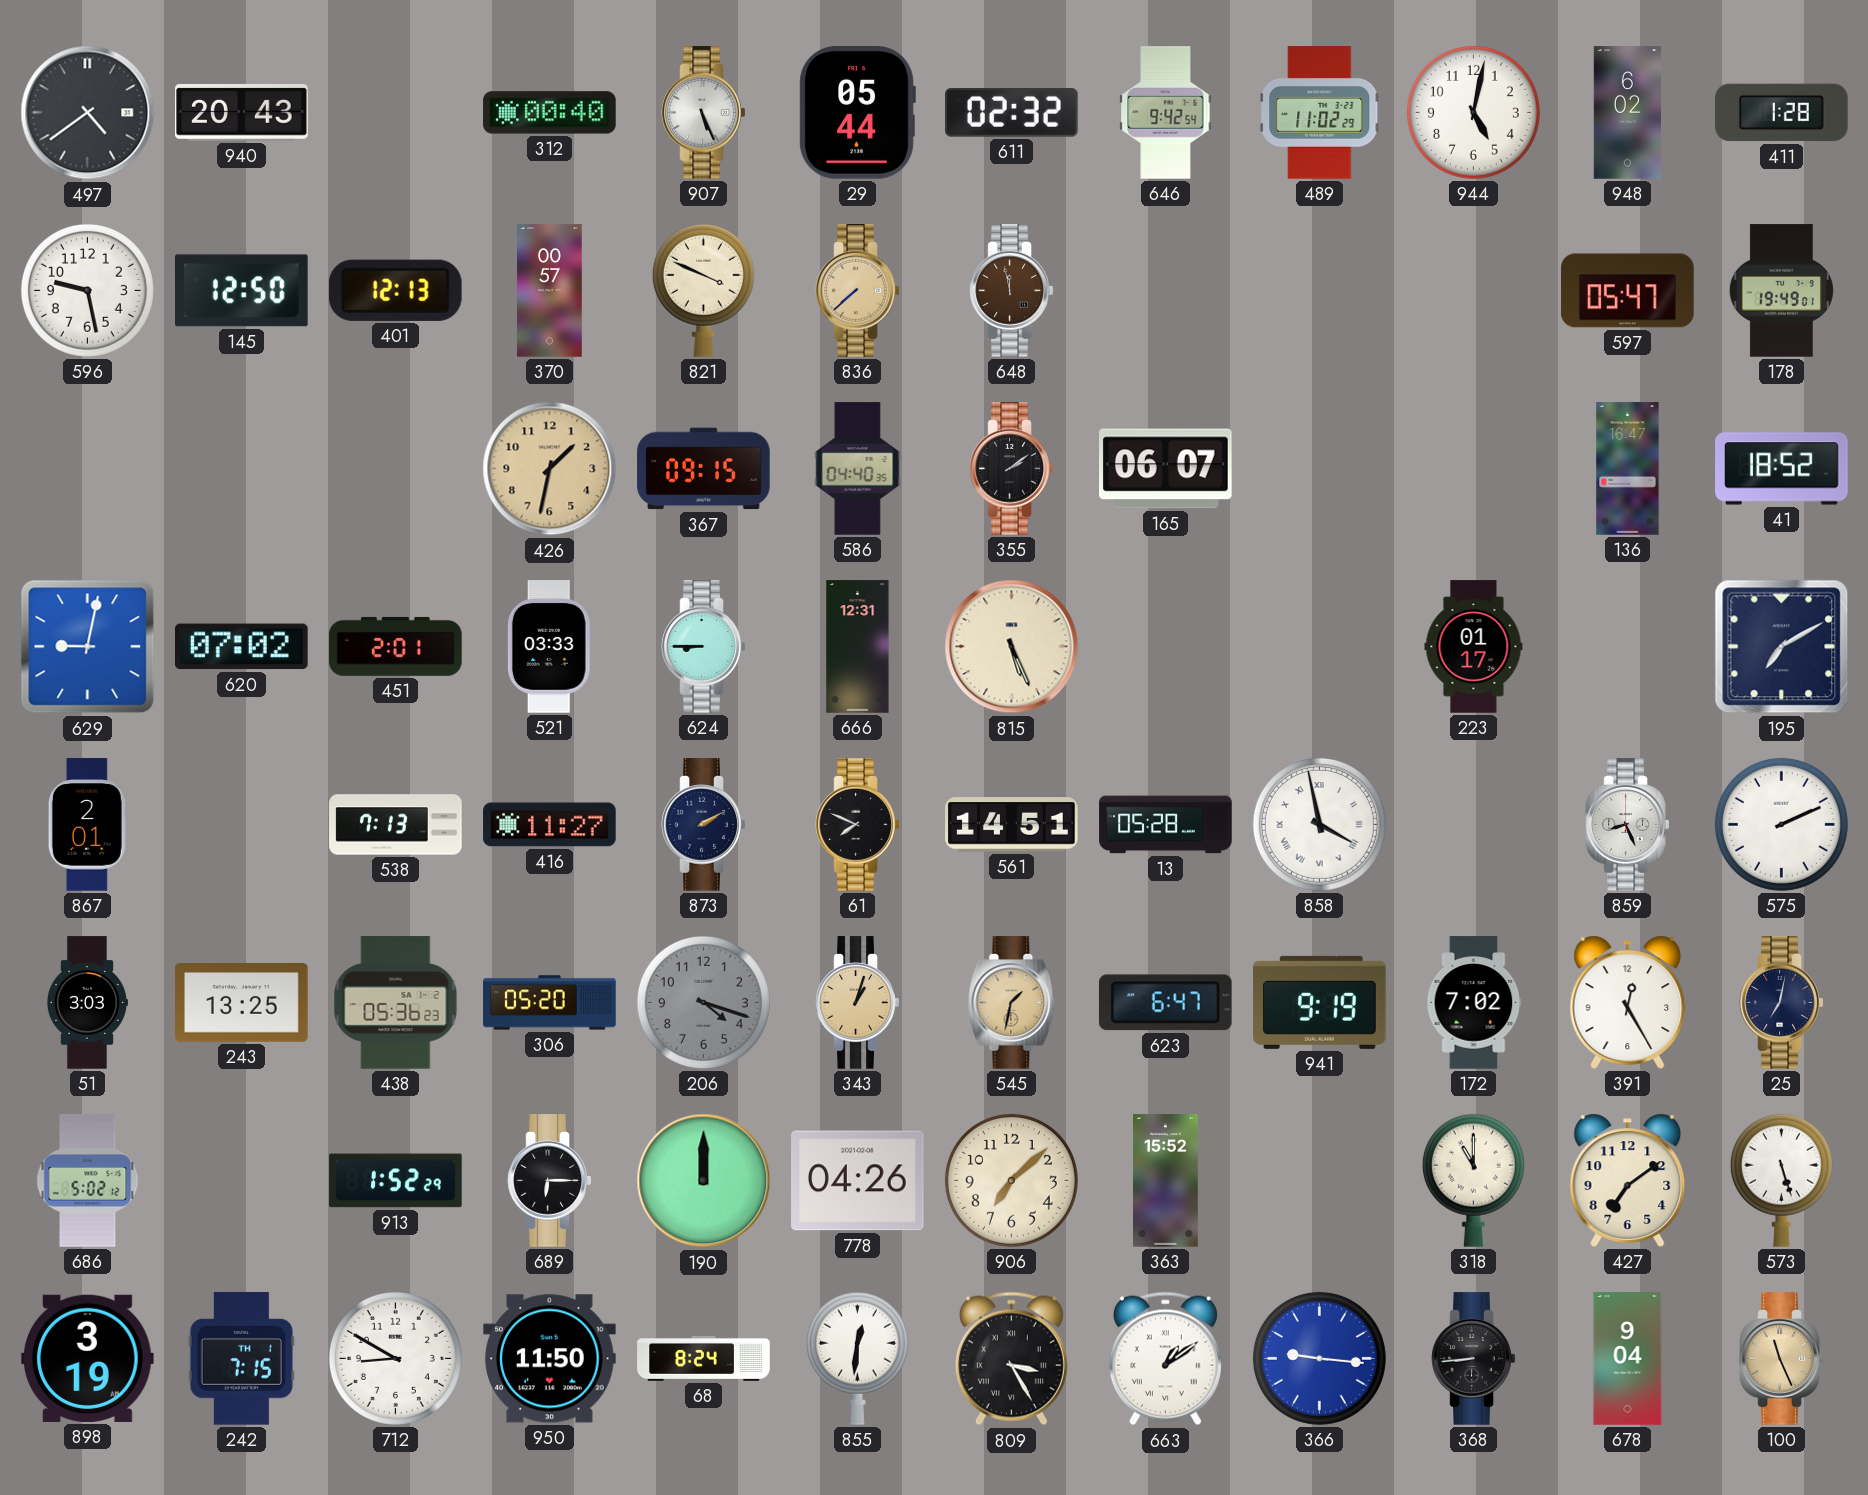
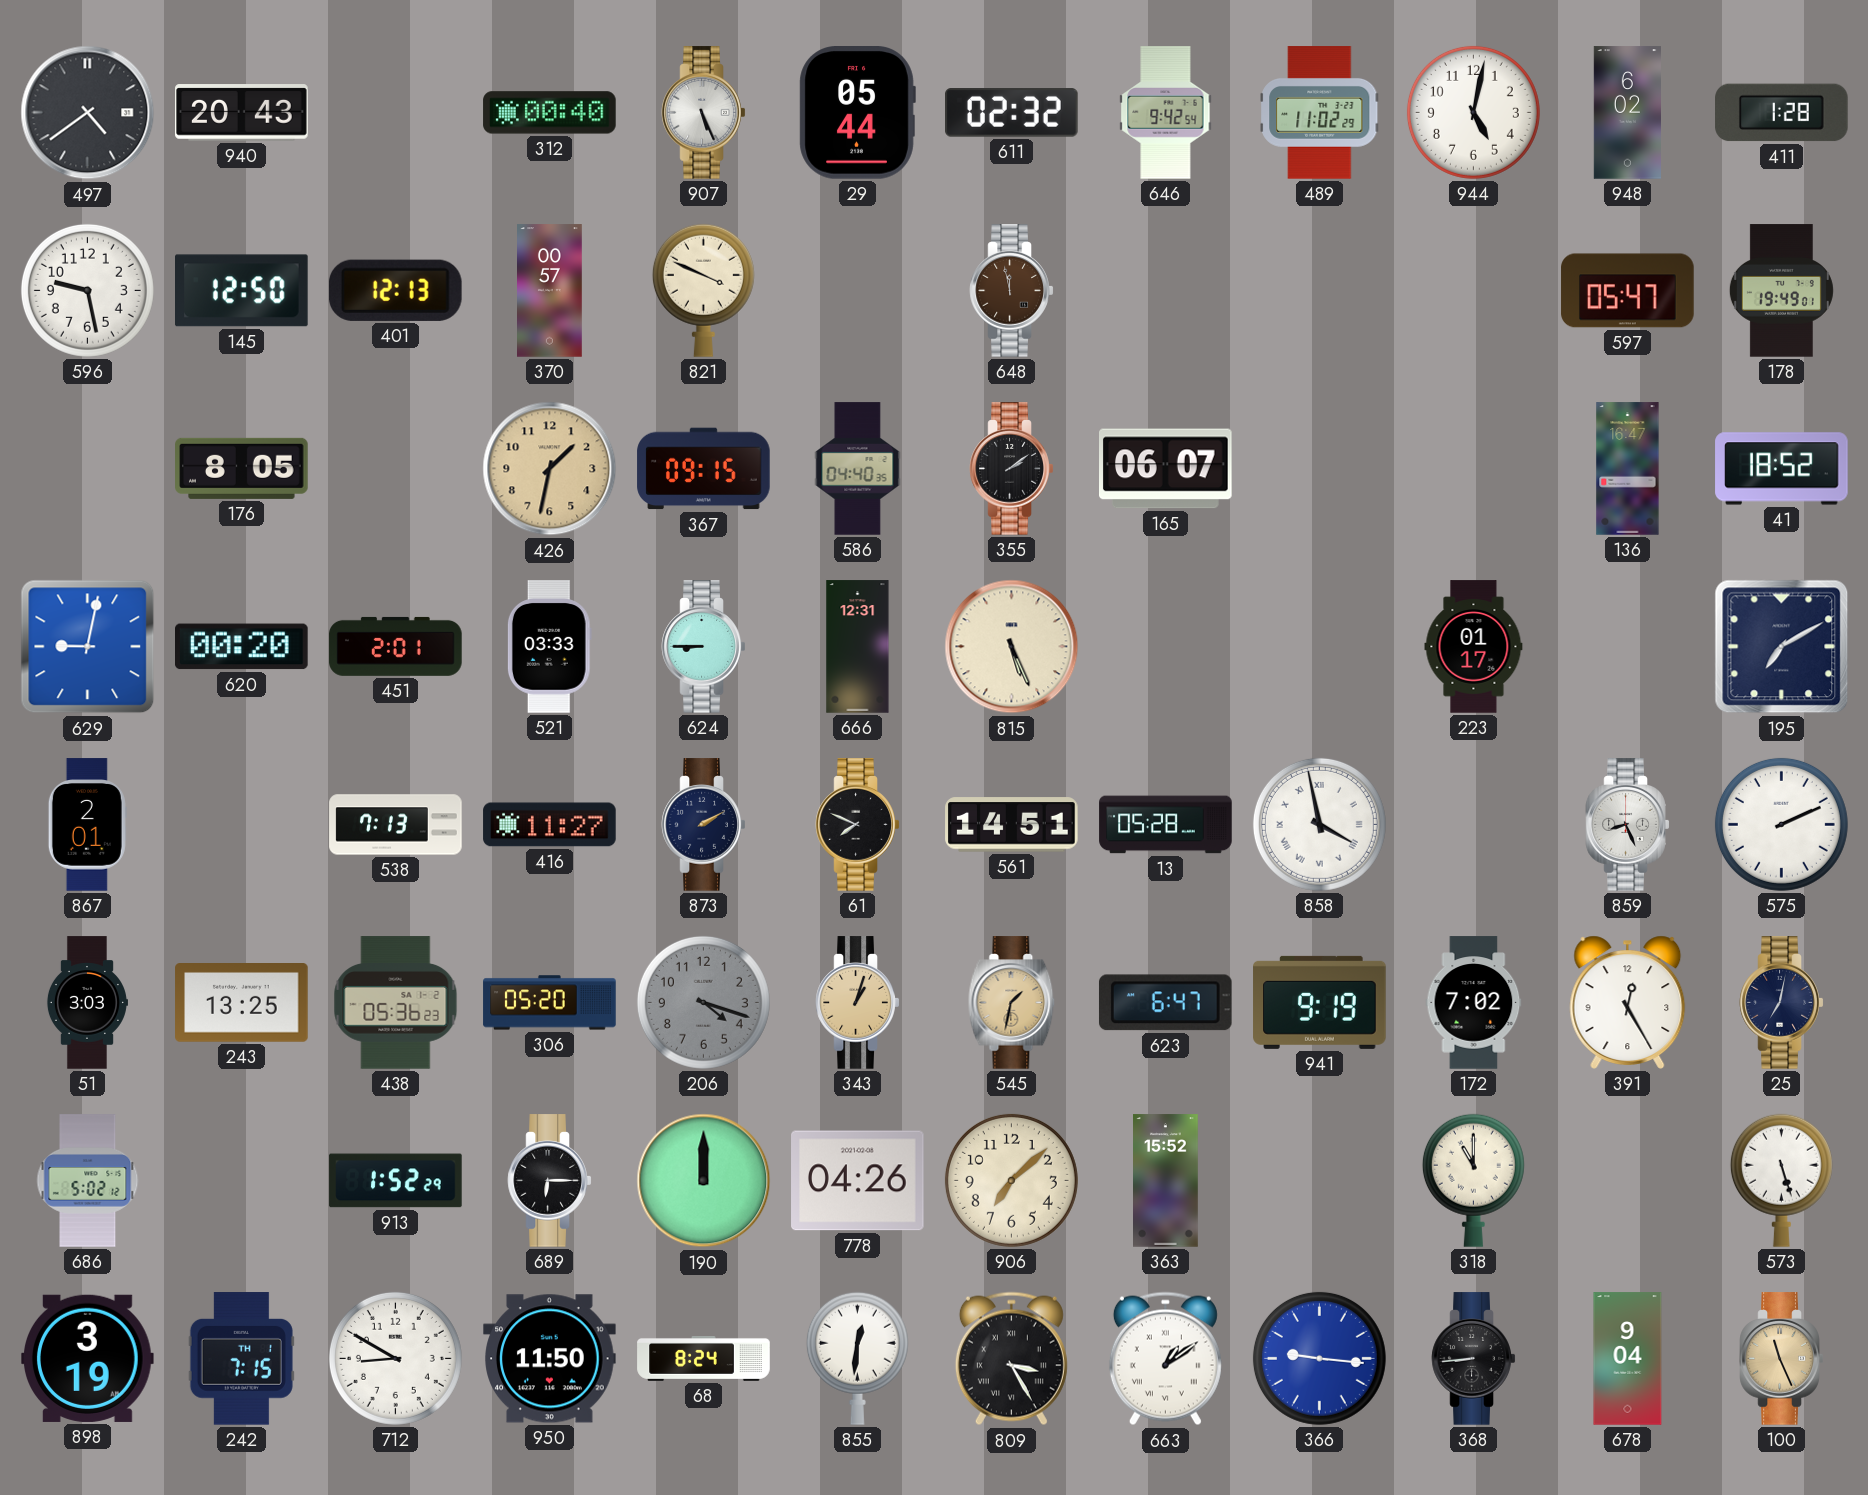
836: 7:38 -> none
176: none -> 8:05
620: 07:02 -> 00:20
427: 7:09 -> none
